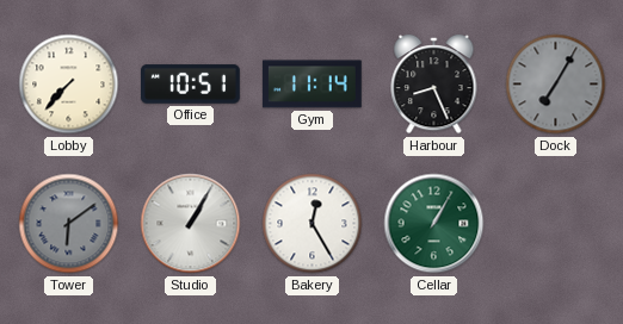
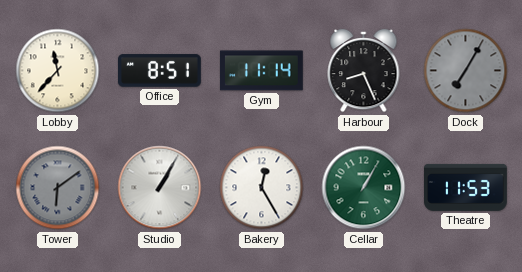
Lobby: 7:37 -> 11:37
Office: 10:51 -> 8:51
Theatre: none -> 11:53
